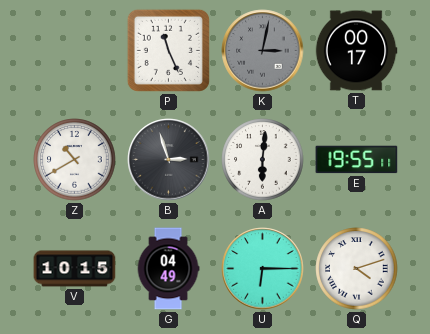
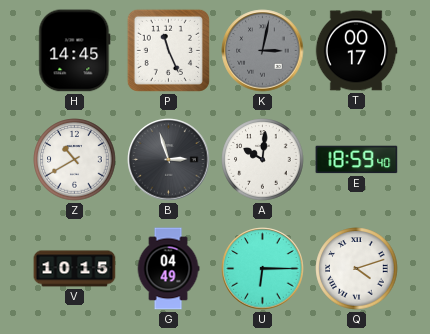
H: none -> 14:45
A: 6:01 -> 10:01
E: 19:55 -> 18:59
